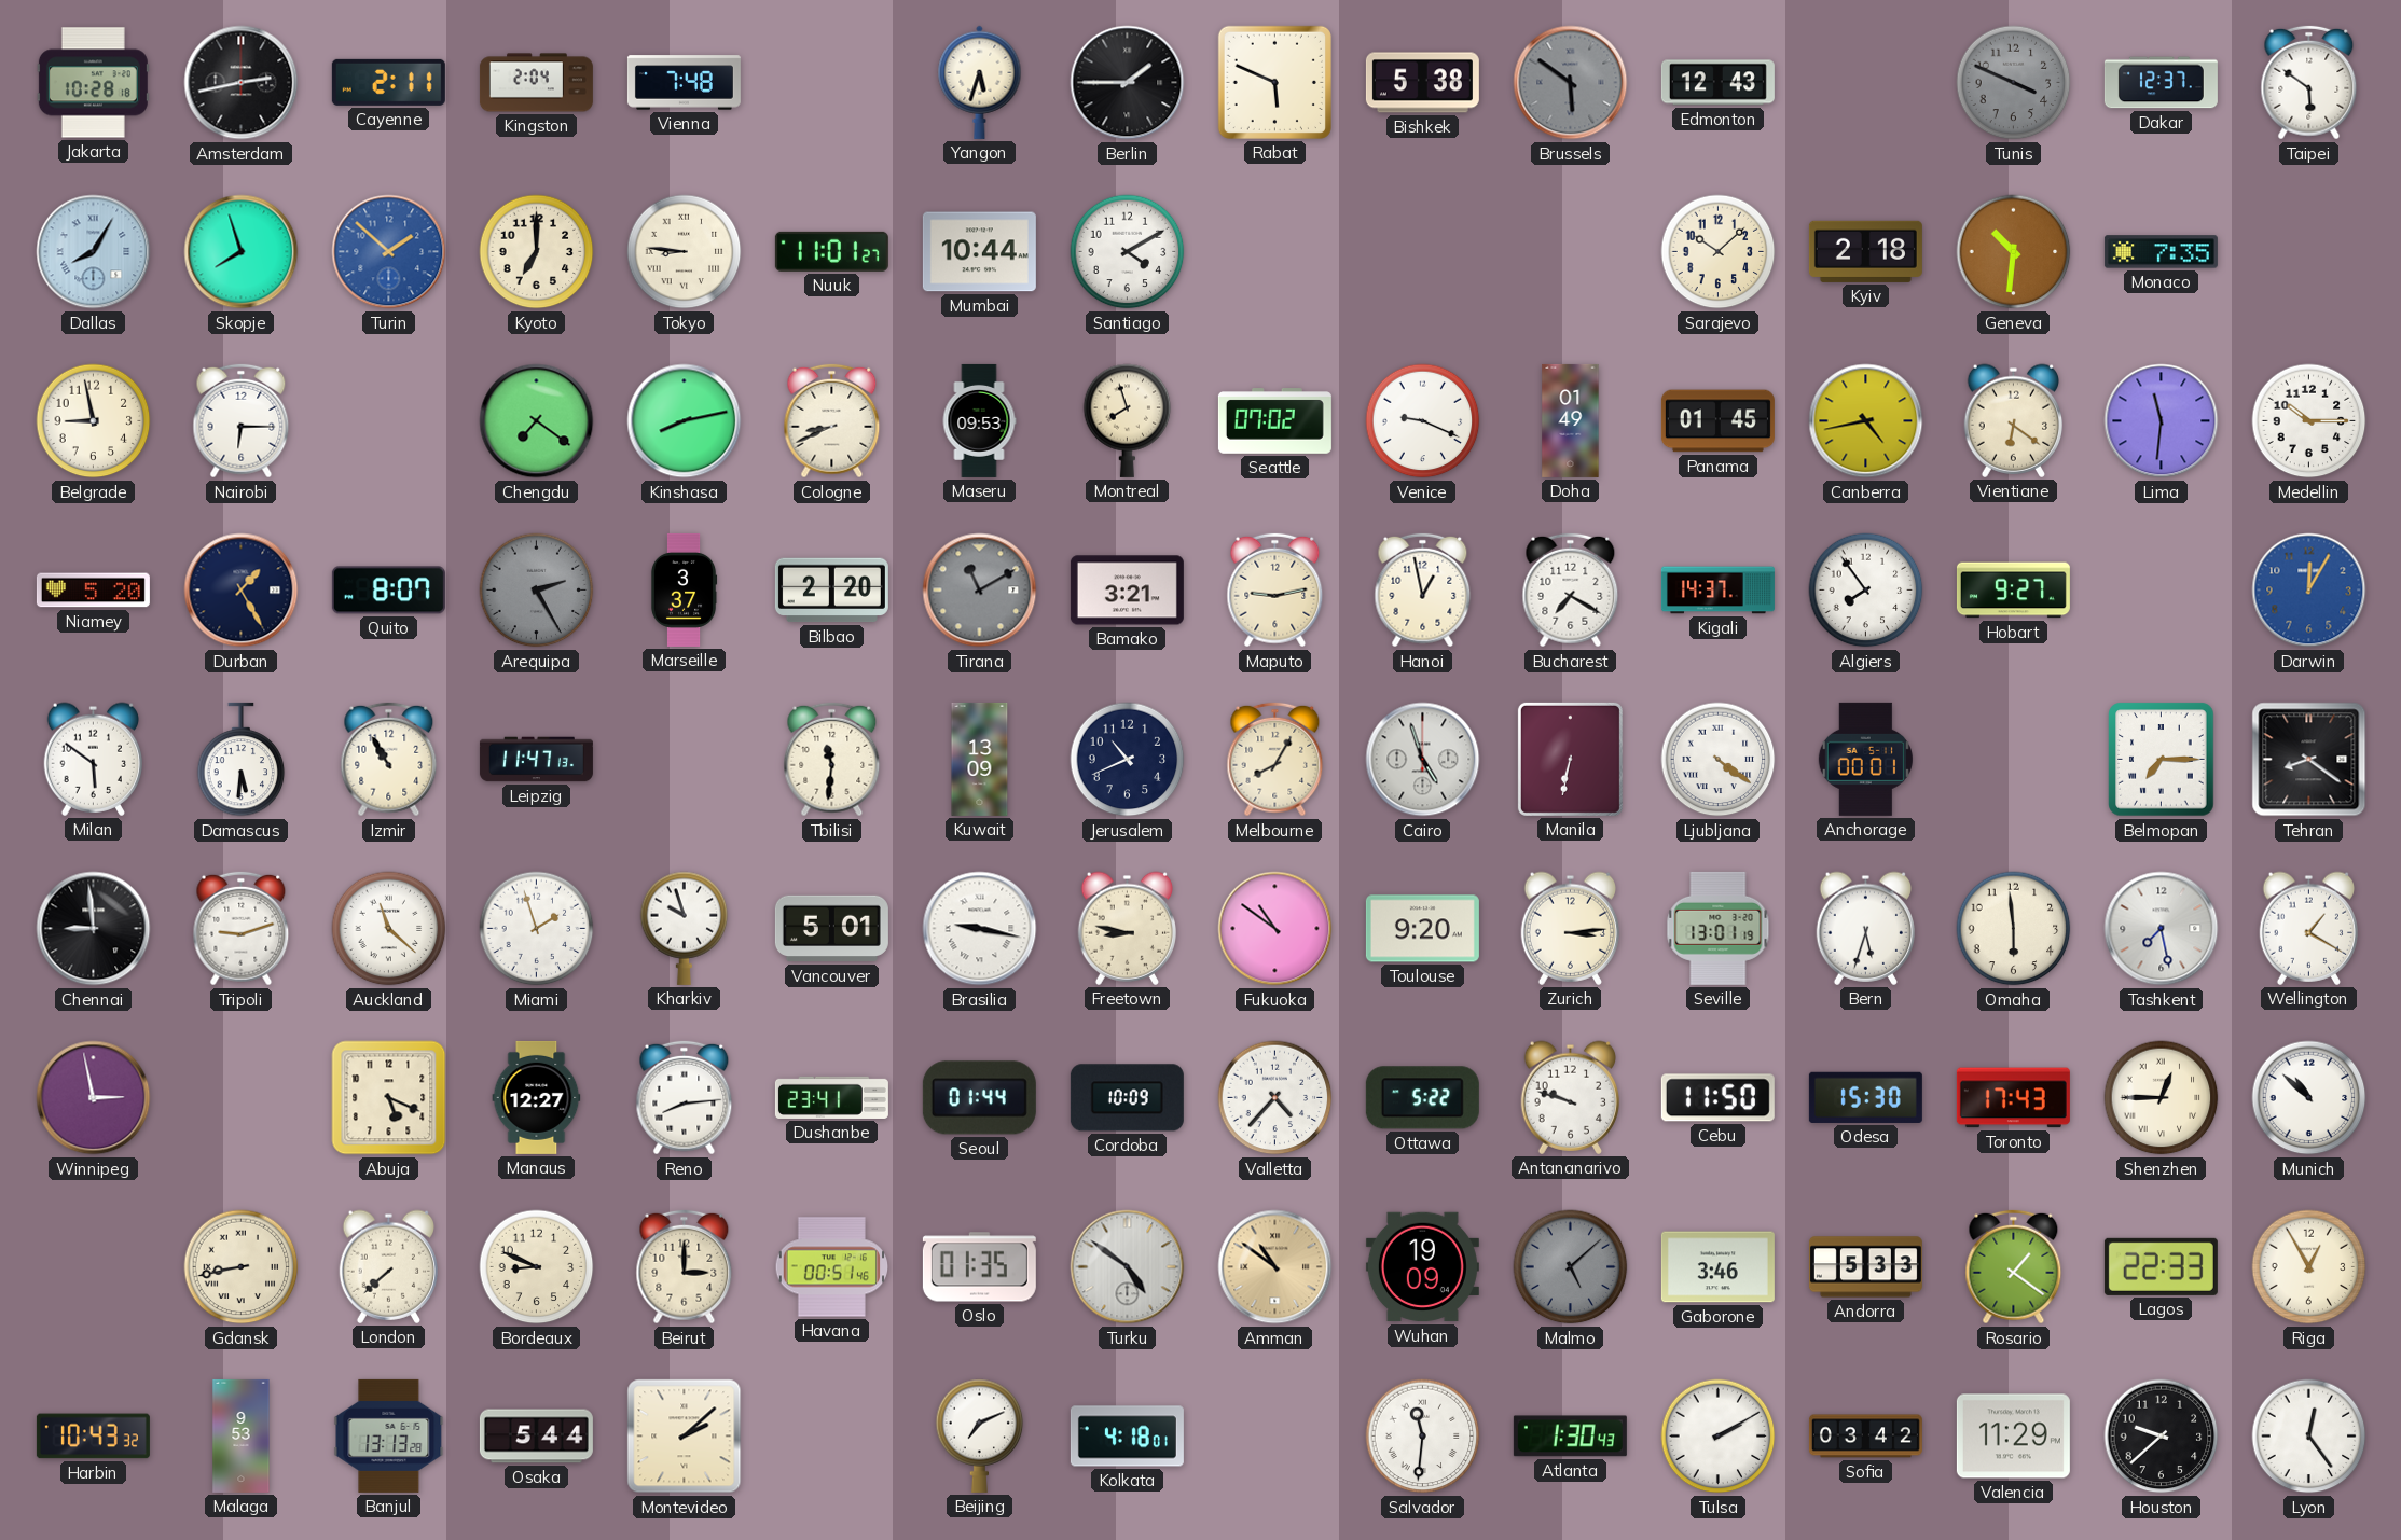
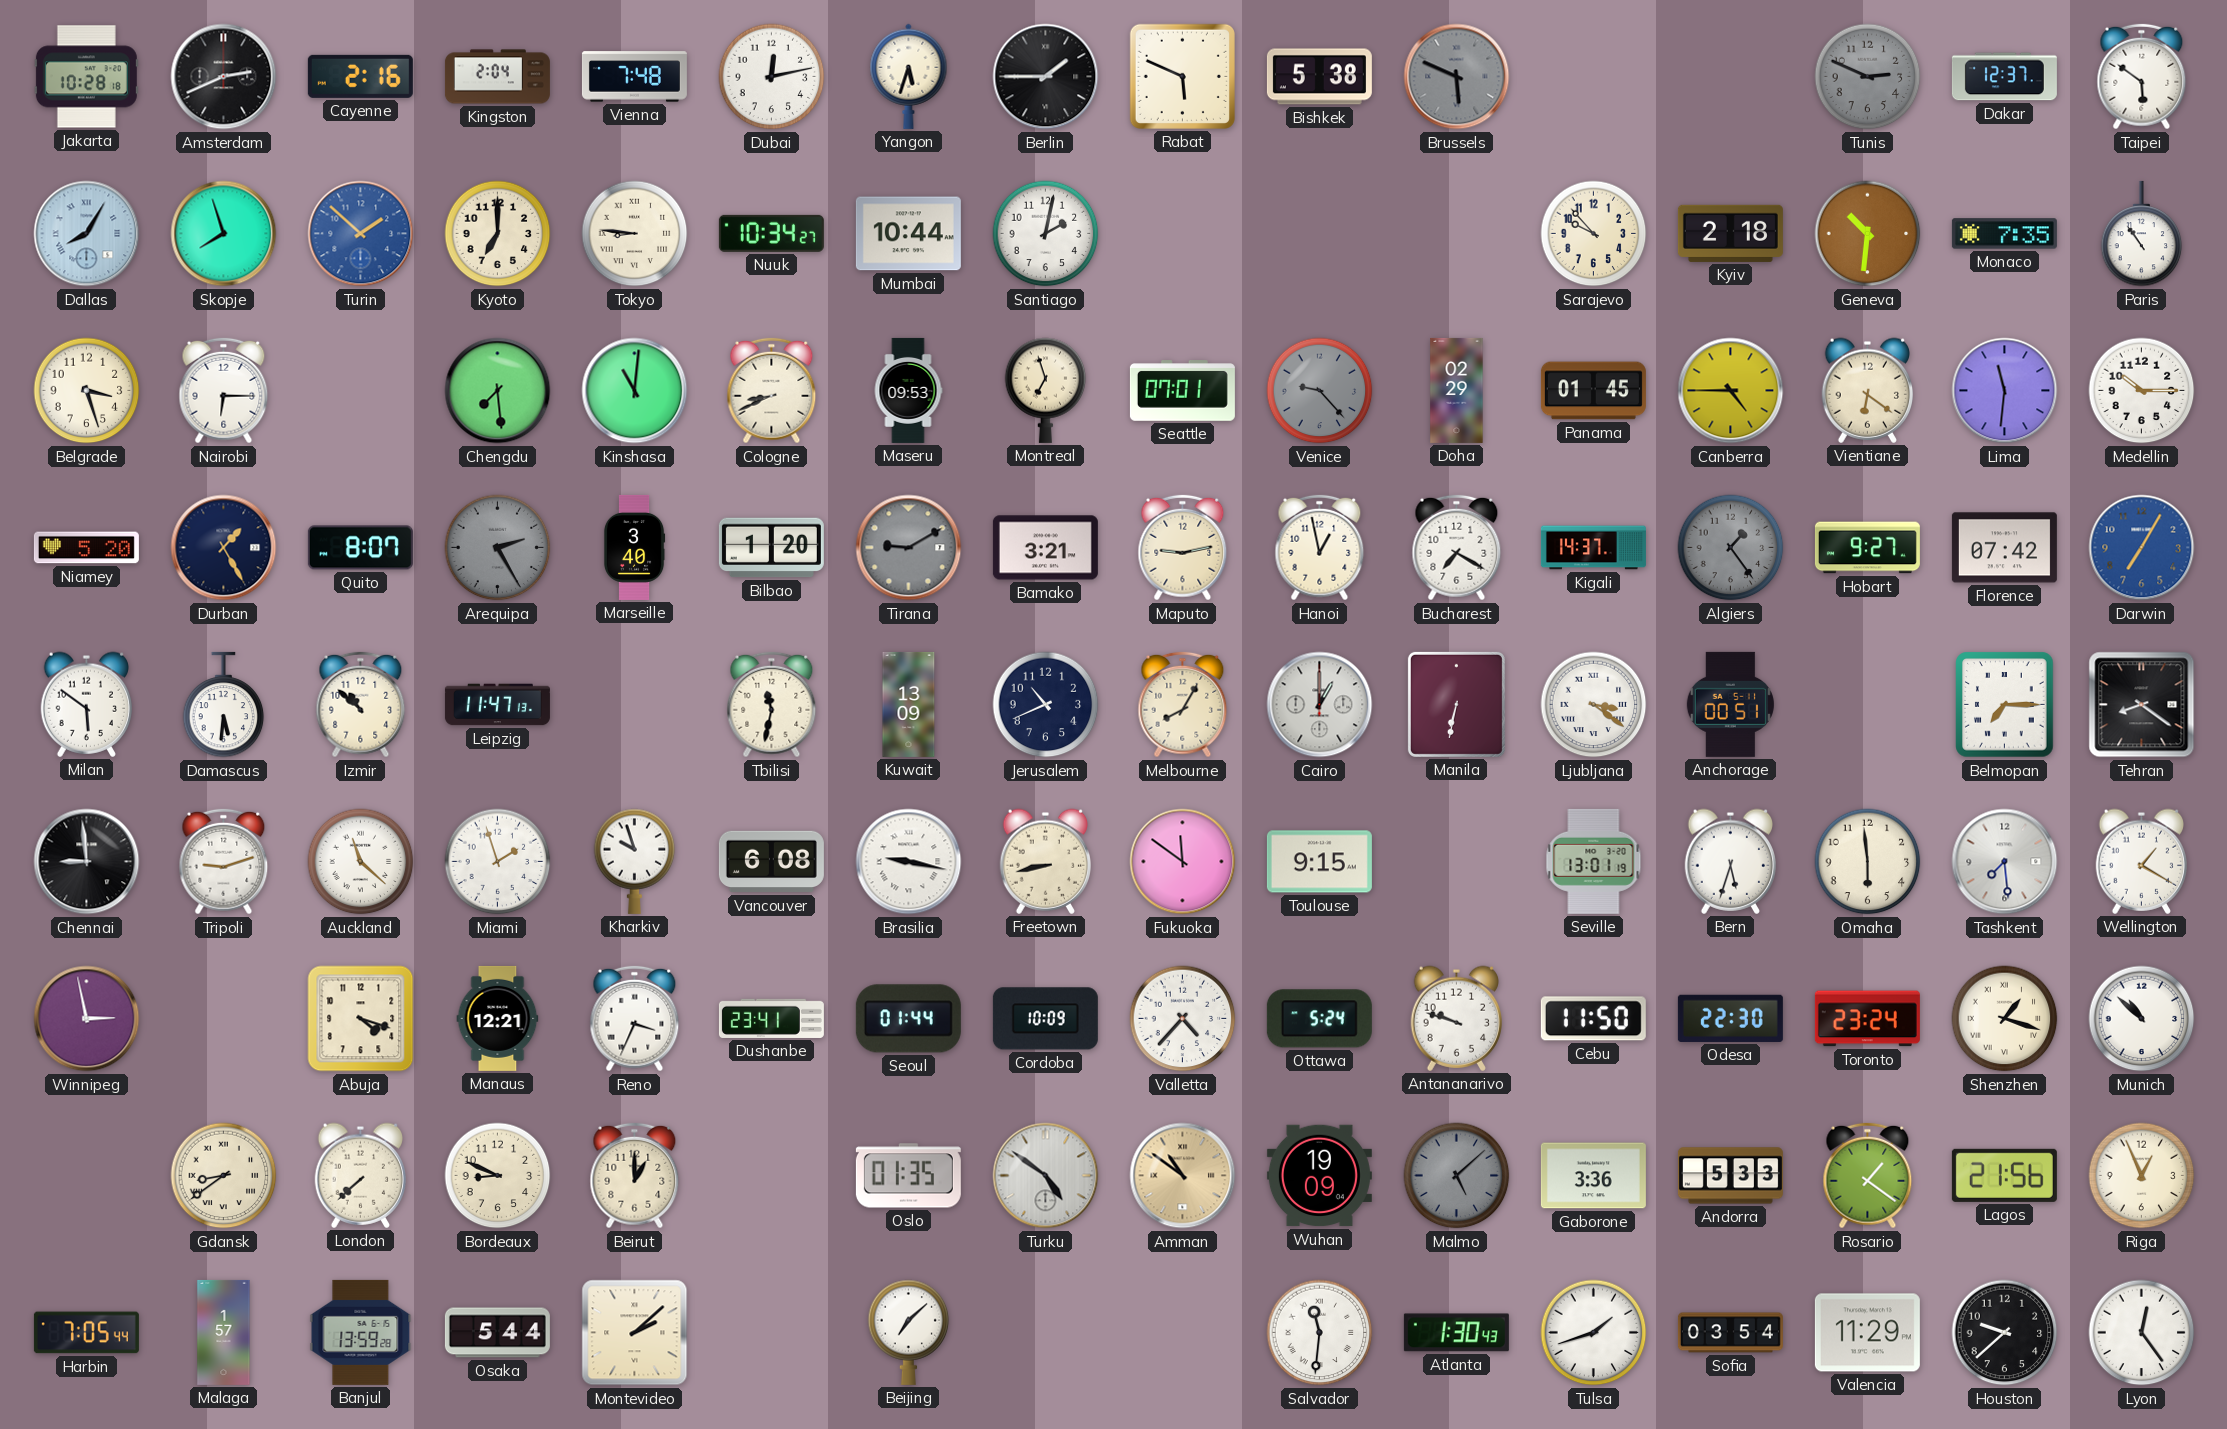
Amsterdam: 2:43 -> 2:41
Cayenne: 2:11 -> 2:16
Dubai: none -> 12:13
Brussels: 5:51 -> 5:49
Edmonton: 12:43 -> none
Tunis: 3:49 -> 2:49
Nuuk: 11:01 -> 10:34
Santiago: 4:10 -> 2:02
Sarajevo: 10:08 -> 9:53
Paris: none -> 10:54
Belgrade: 8:58 -> 3:27
Chengdu: 7:21 -> 7:29
Kinshasa: 8:13 -> 11:01
Montreal: 7:57 -> 6:57
Seattle: 07:02 -> 07:01
Venice: 9:19 -> 9:23
Venice dial: white -> grey
Doha: 01:49 -> 02:29
Canberra: 4:43 -> 4:45
Marseille: 3:37 -> 3:40
Bilbao: 2:20 -> 1:20
Tirana: 11:10 -> 9:10
Algiers: 7:54 -> 1:24
Algiers dial: white -> grey
Florence: none -> 07:42
Darwin: 12:05 -> 7:05
Izmir: 10:55 -> 10:52
Tbilisi: 11:31 -> 11:32
Cairo: 4:57 -> 1:00
Ljubljana: 4:21 -> 3:21
Anchorage: 00:01 -> 00:51
Vancouver: 5:01 -> 6:08
Freetown: 8:47 -> 8:43
Fukuoka: 10:51 -> 11:51
Toulouse: 9:20 -> 9:15
Zurich: 3:14 -> none
Tashkent: 7:28 -> 7:29
Abuja: 5:19 -> 4:18
Manaus: 12:27 -> 12:21
Reno: 8:14 -> 3:34
Ottawa: 5:22 -> 5:24
Odesa: 15:30 -> 22:30
Toronto: 17:43 -> 23:24
Shenzhen: 12:45 -> 1:18
Gdansk: 8:43 -> 8:39
Beirut: 3:00 -> 1:00
Havana: 00:51 -> none
Gaborone: 3:46 -> 3:36
Lagos: 22:33 -> 21:56
Riga: 12:55 -> 12:56
Harbin: 10:43 -> 7:05
Malaga: 9:53 -> 1:57
Banjul: 13:13 -> 13:59
Beijing: 7:11 -> 7:08
Kolkata: 4:18 -> none
Tulsa: 2:10 -> 1:42
Sofia: 03:42 -> 03:54
